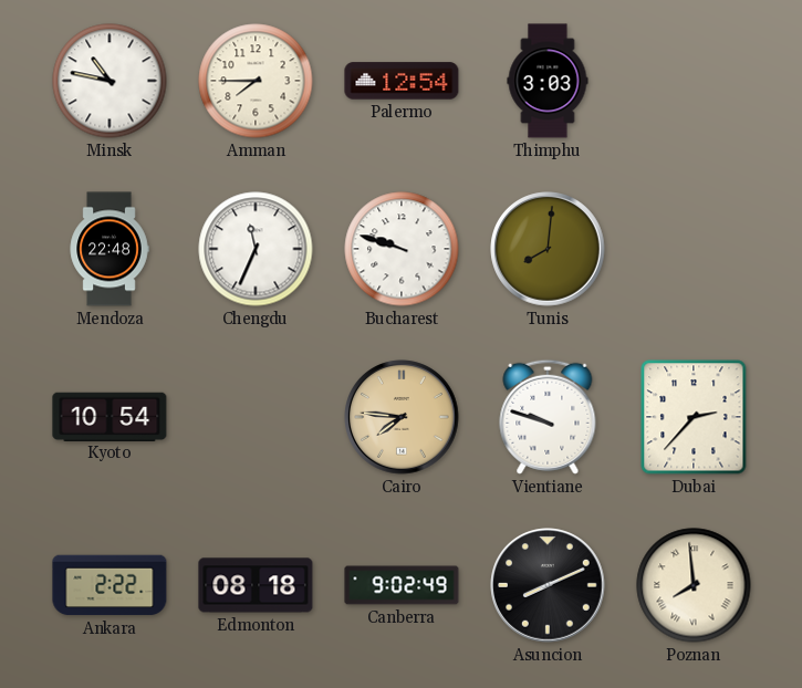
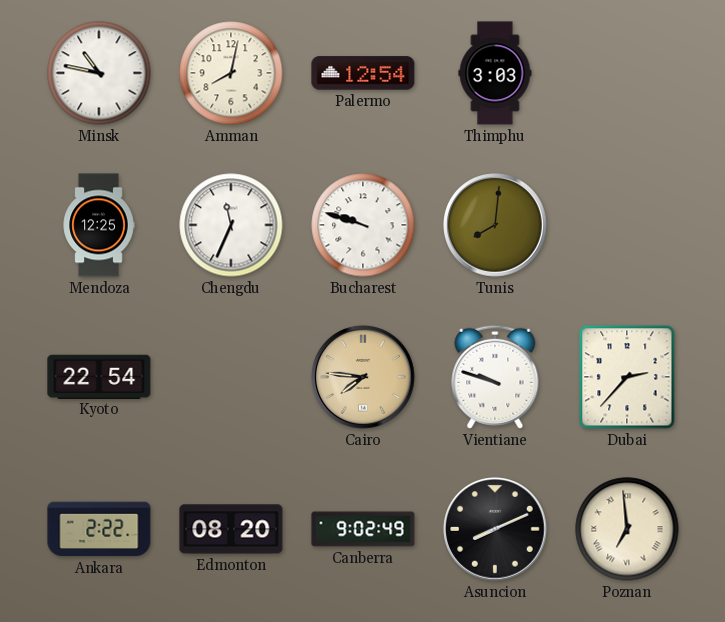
Amman: 7:45 -> 8:02
Mendoza: 22:48 -> 12:25
Kyoto: 10:54 -> 22:54
Edmonton: 08:18 -> 08:20
Poznan: 7:59 -> 6:59
